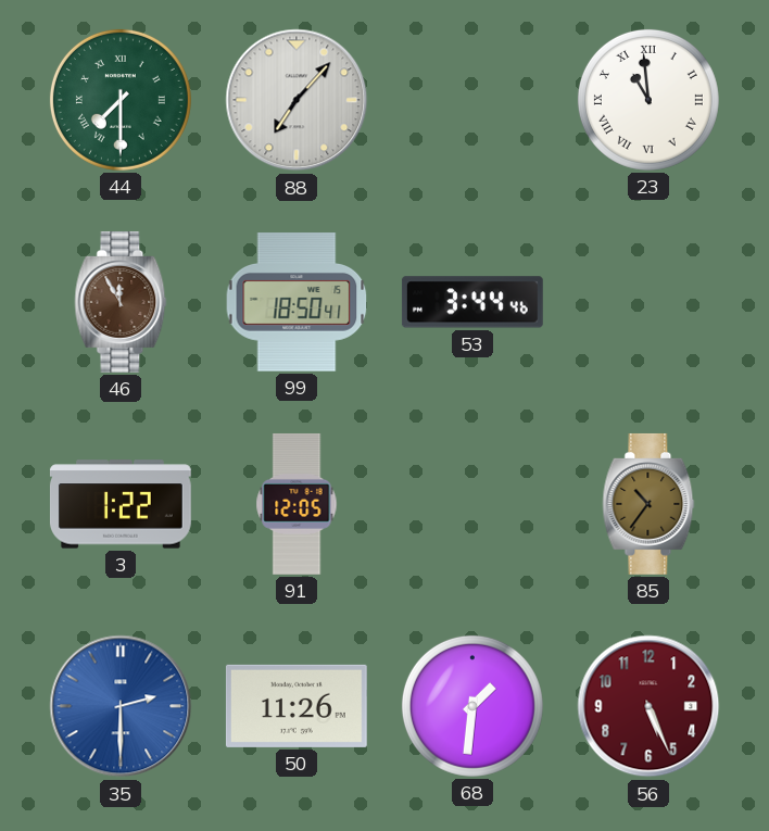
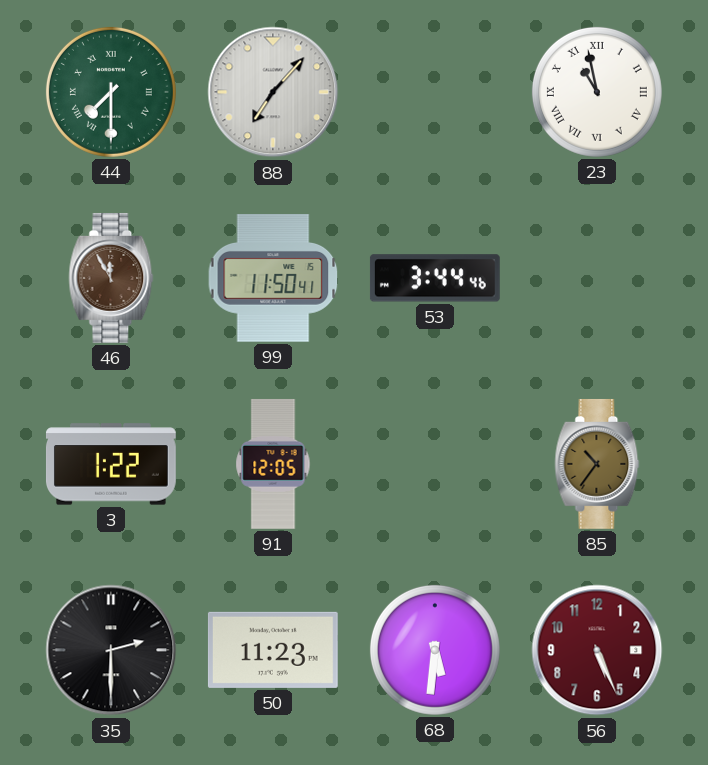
23: 10:59 -> 10:58
99: 18:50 -> 11:50
35 dial: blue -> black
50: 11:26 -> 11:23
68: 1:31 -> 5:31
